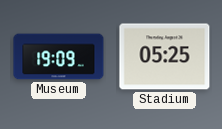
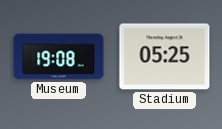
Museum: 19:09 -> 19:08
